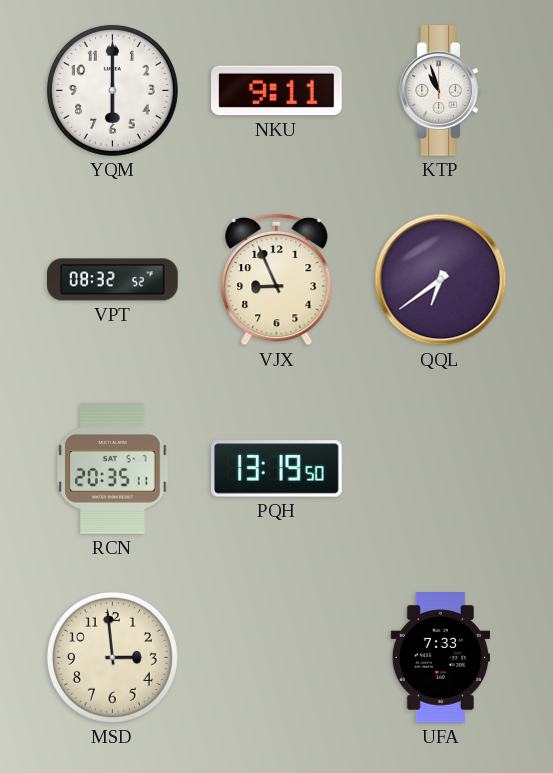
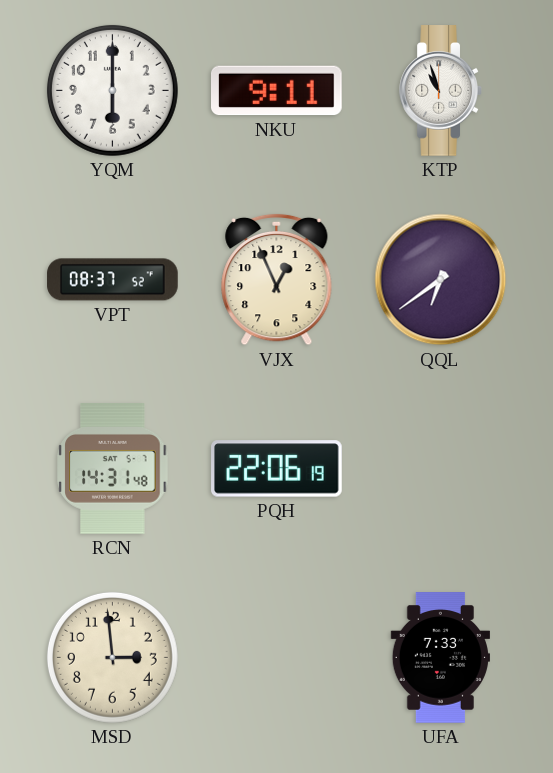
VPT: 08:32 -> 08:37
VJX: 8:56 -> 12:56
RCN: 20:35 -> 14:31
PQH: 13:19 -> 22:06
